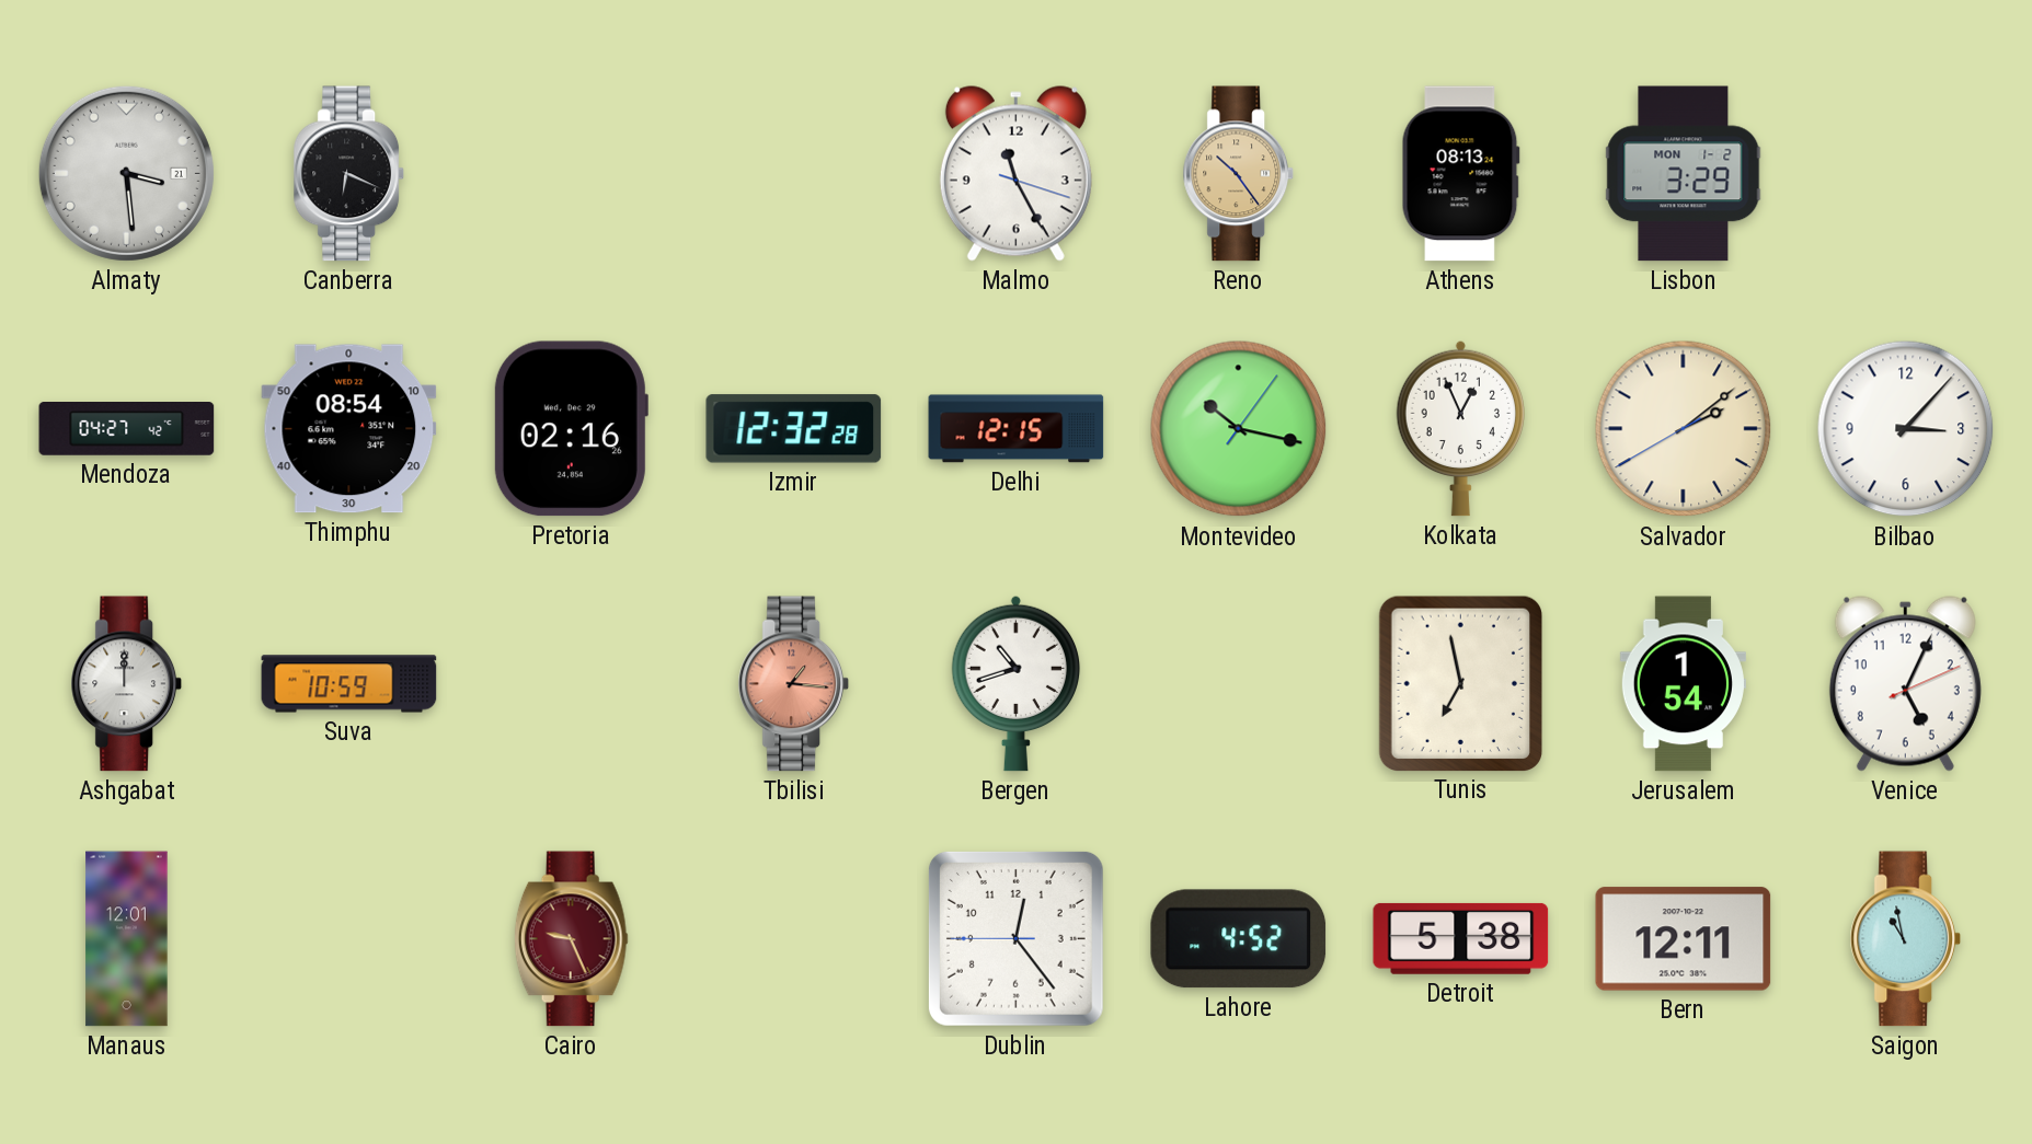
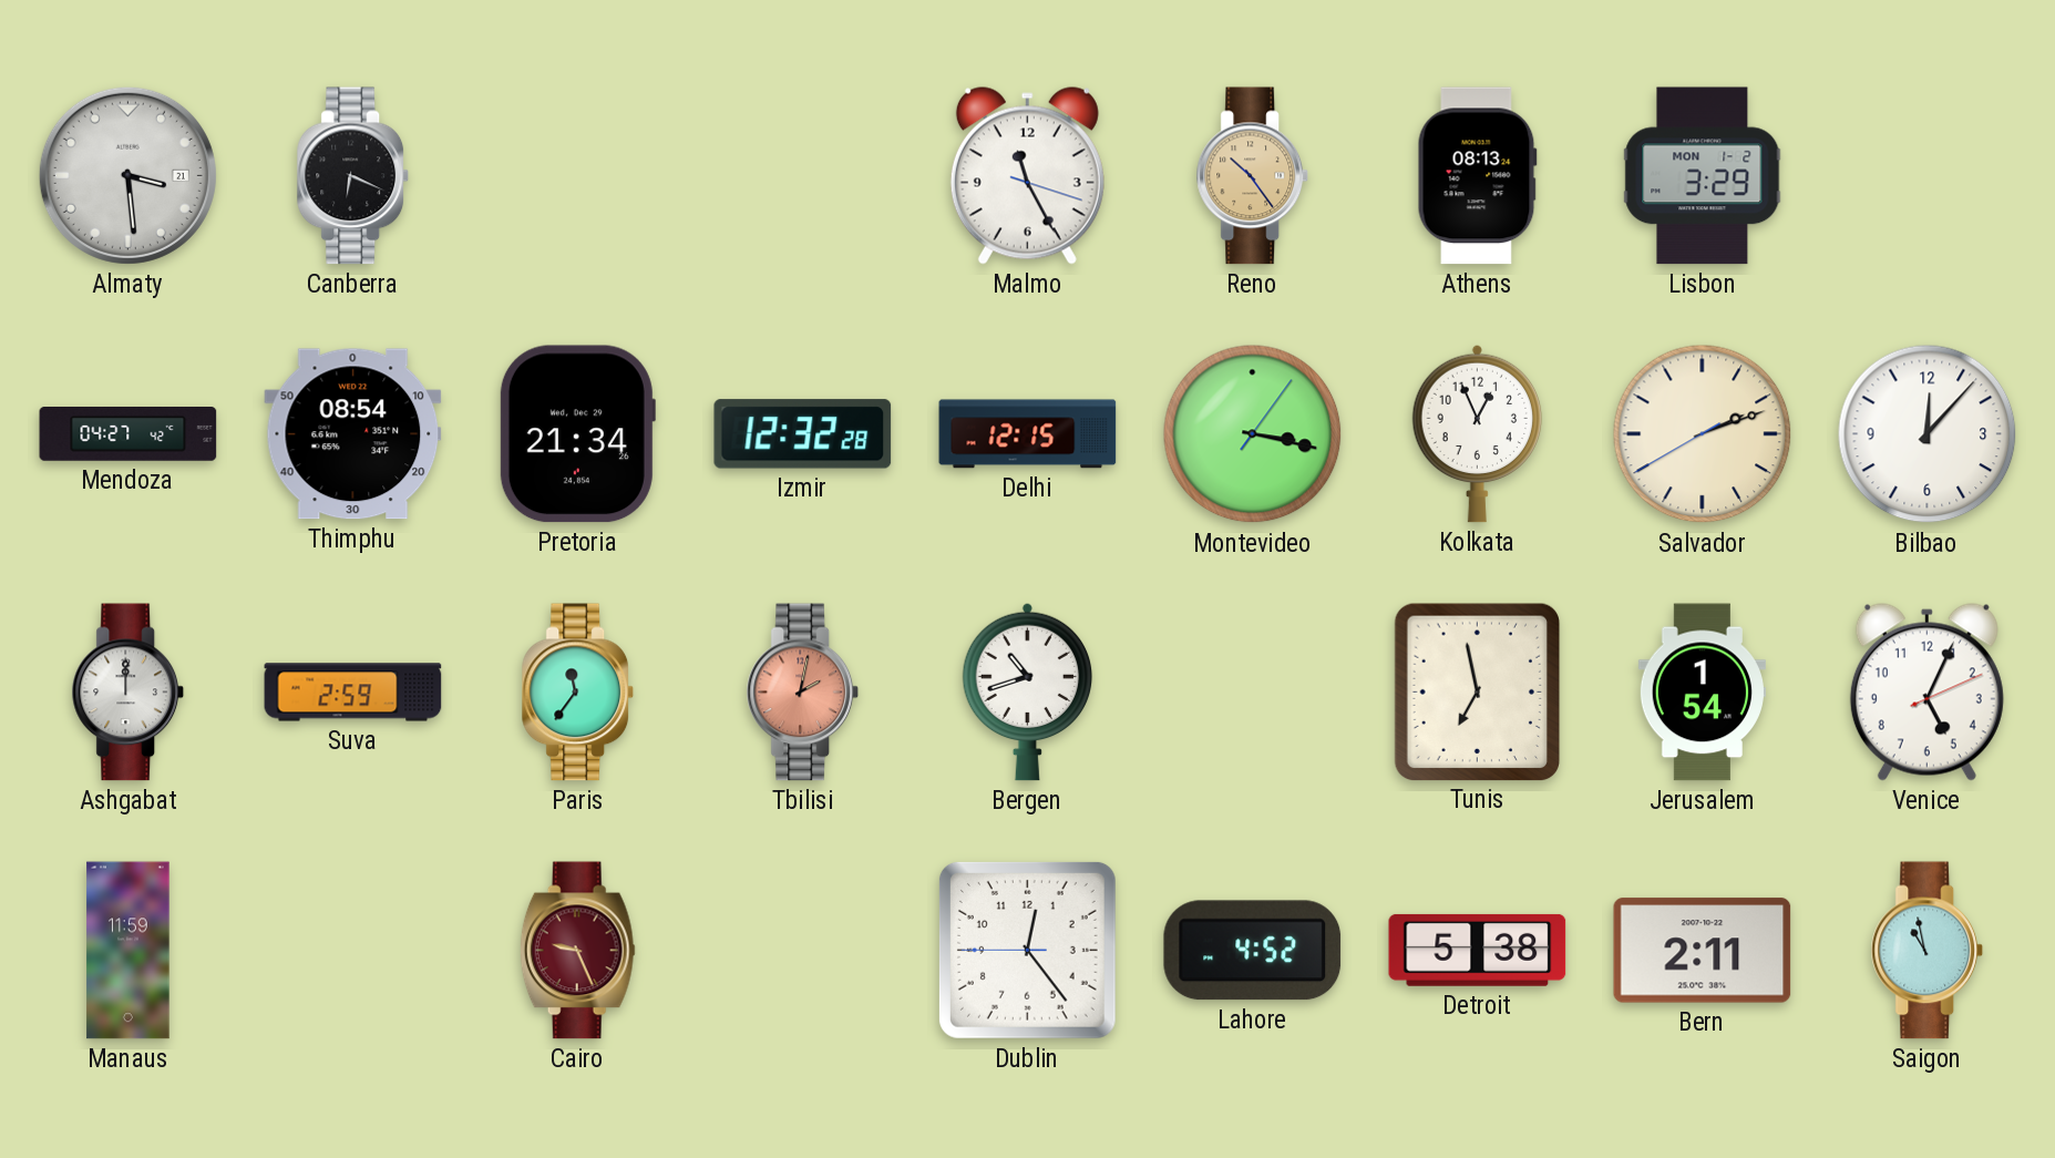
Pretoria: 02:16 -> 21:34
Montevideo: 10:17 -> 3:17
Salvador: 2:08 -> 2:11
Bilbao: 3:07 -> 12:07
Suva: 10:59 -> 2:59
Paris: none -> 11:36
Tbilisi: 1:16 -> 2:02
Manaus: 12:01 -> 11:59
Bern: 12:11 -> 2:11
